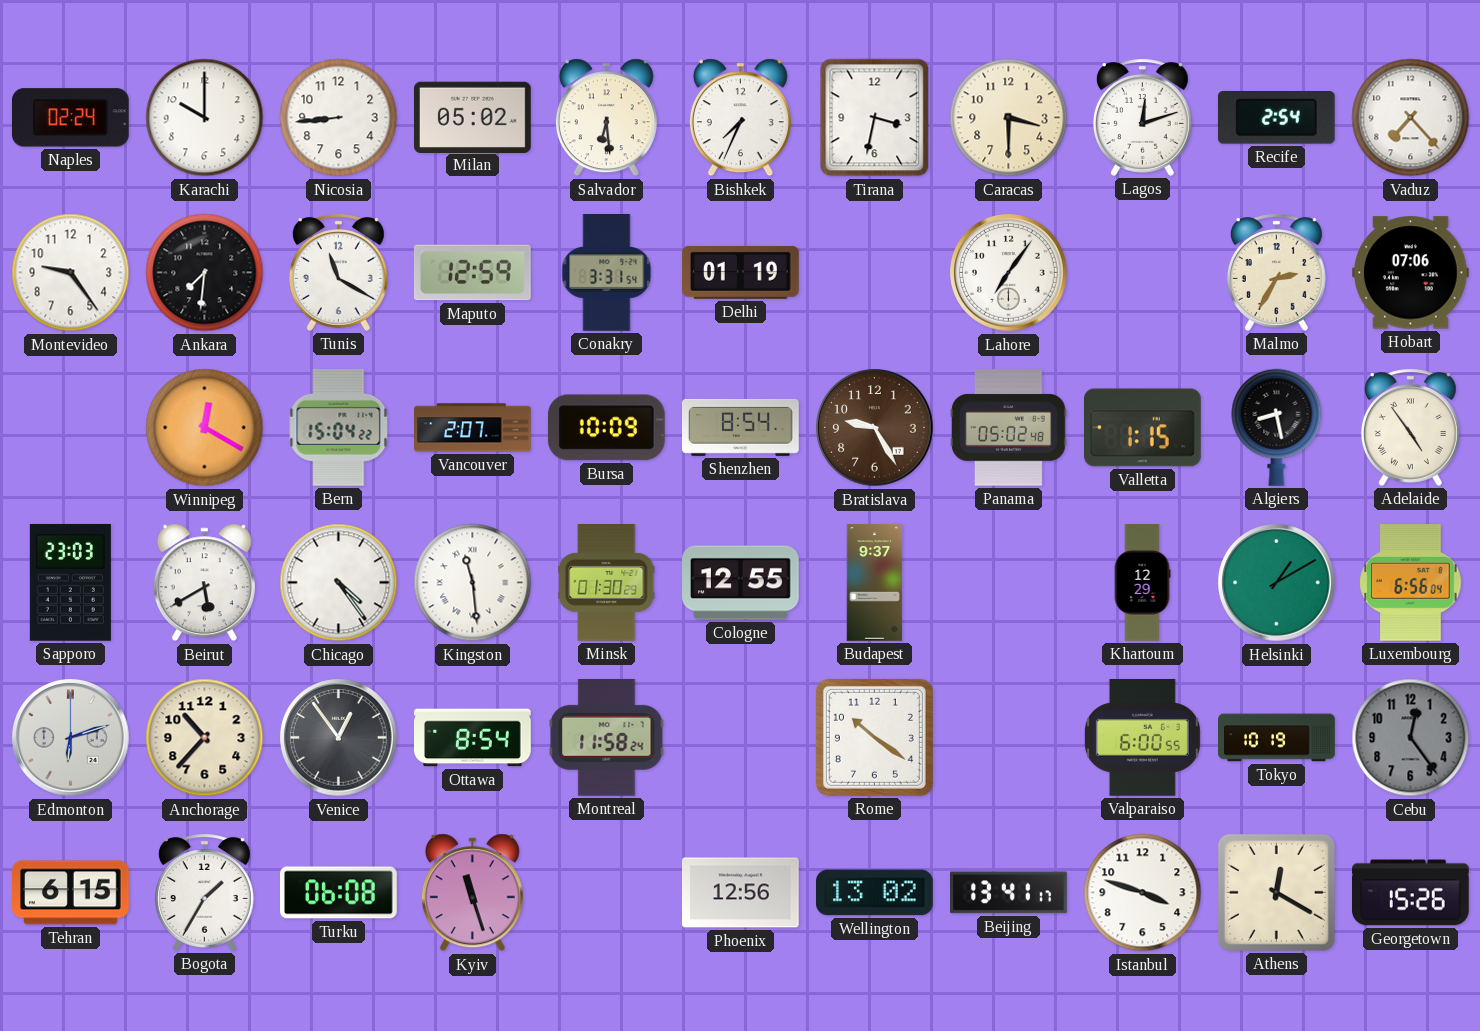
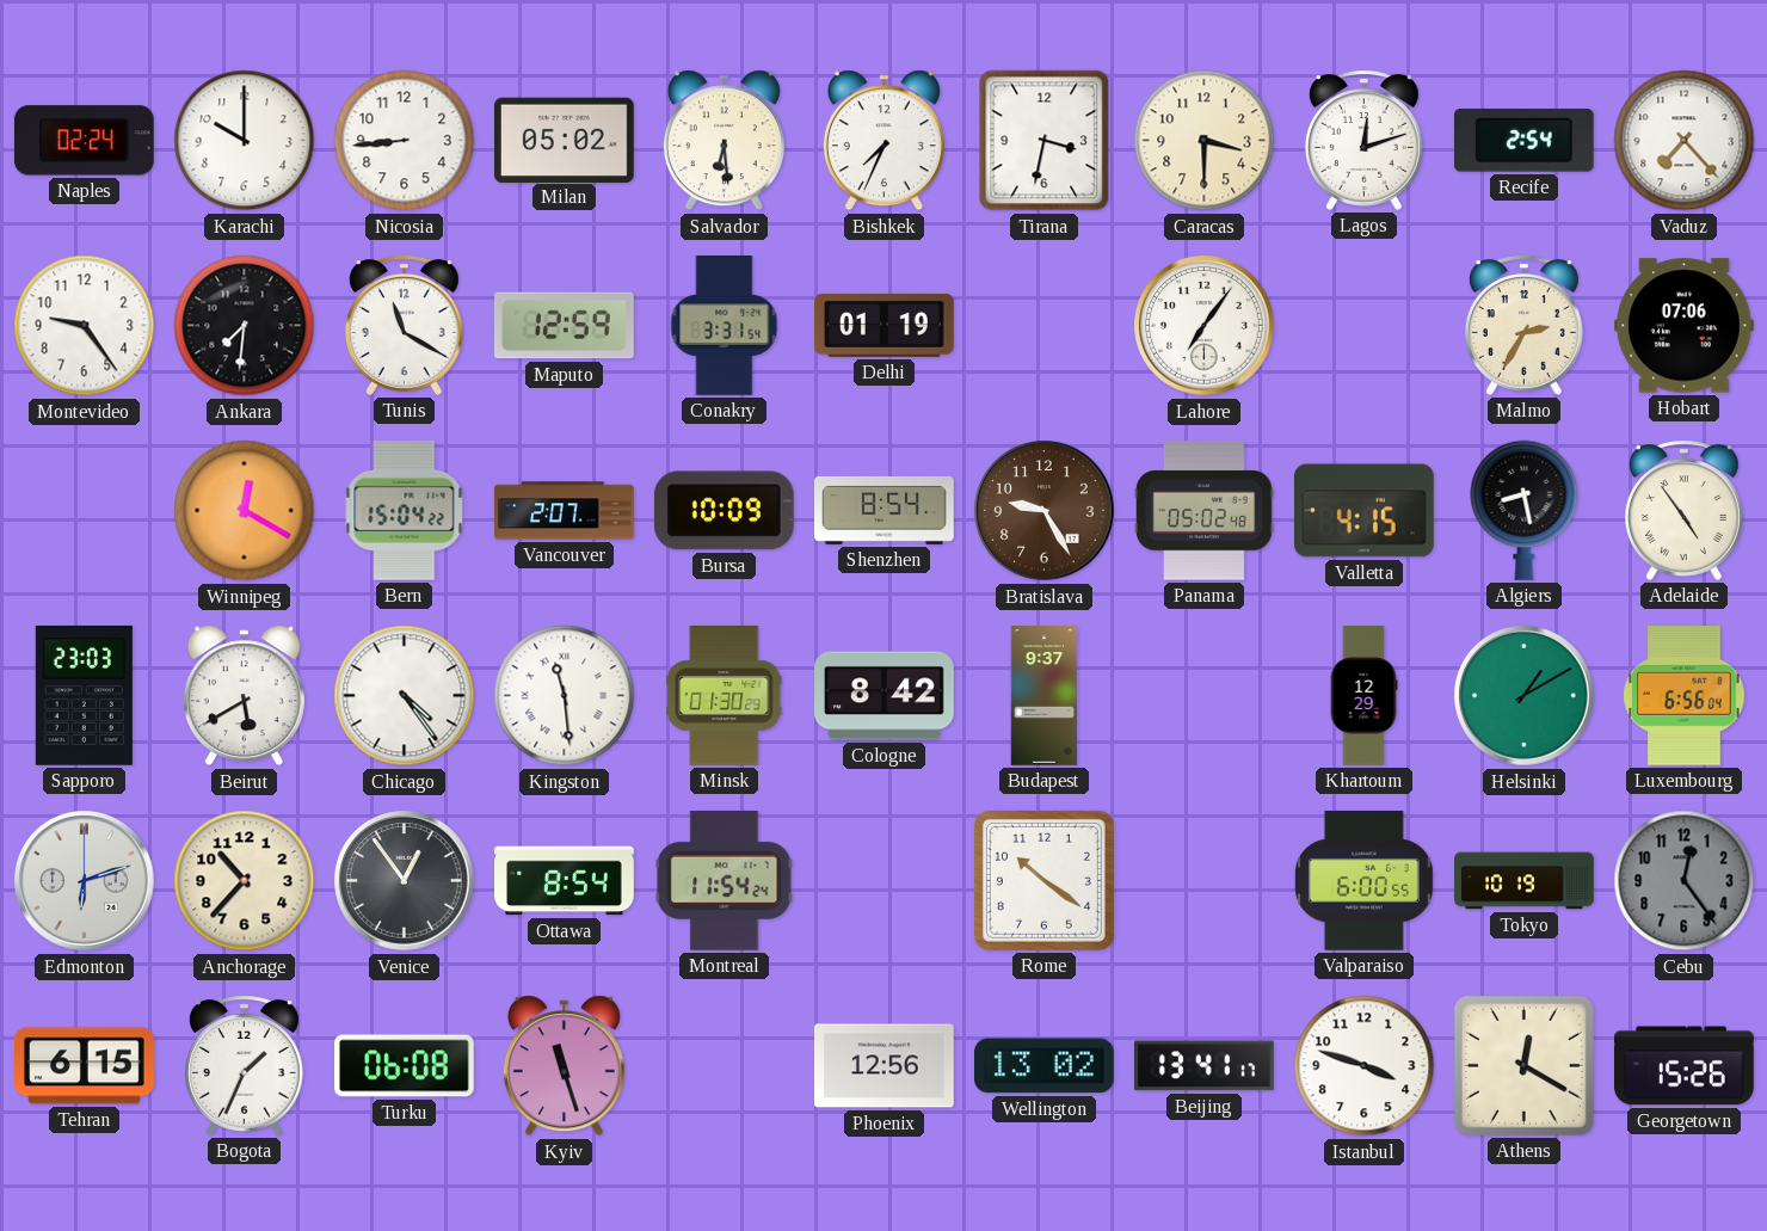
Valletta: 1:15 -> 4:15
Cologne: 12:55 -> 8:42
Montreal: 11:58 -> 11:54
Bogota: 1:35 -> 1:34
